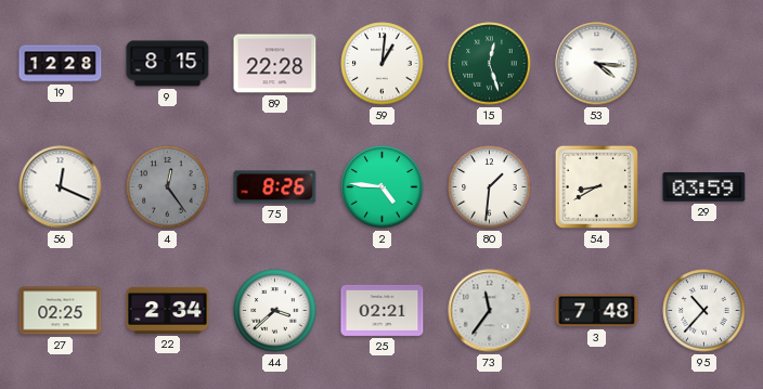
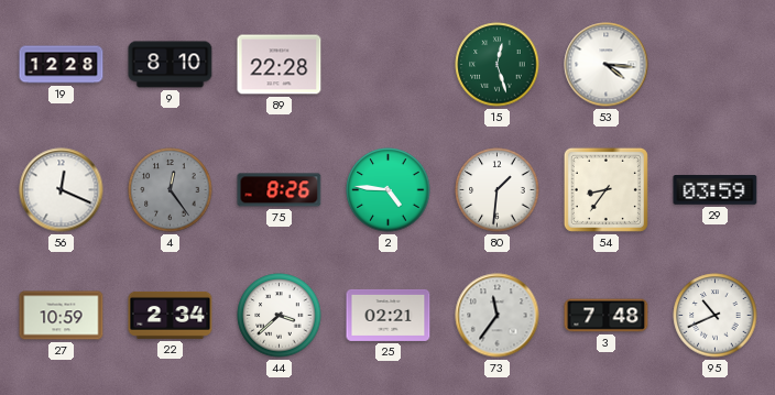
9: 8:15 -> 8:10
59: 1:01 -> none
54: 8:40 -> 8:36
27: 02:25 -> 10:59
95: 10:37 -> 10:41
